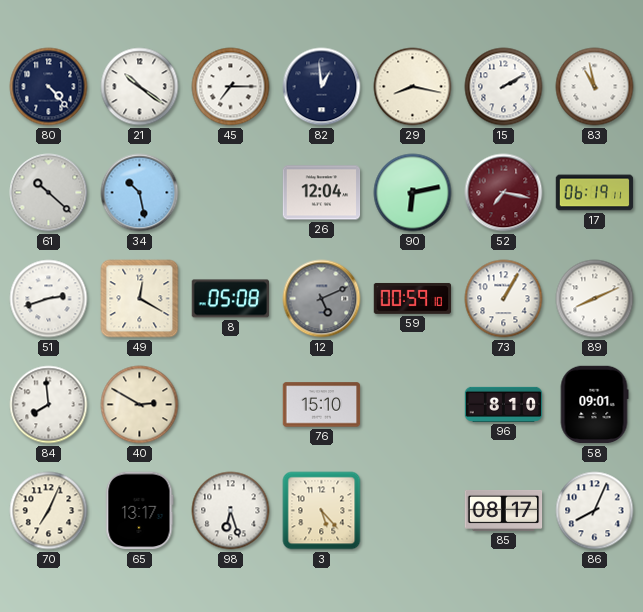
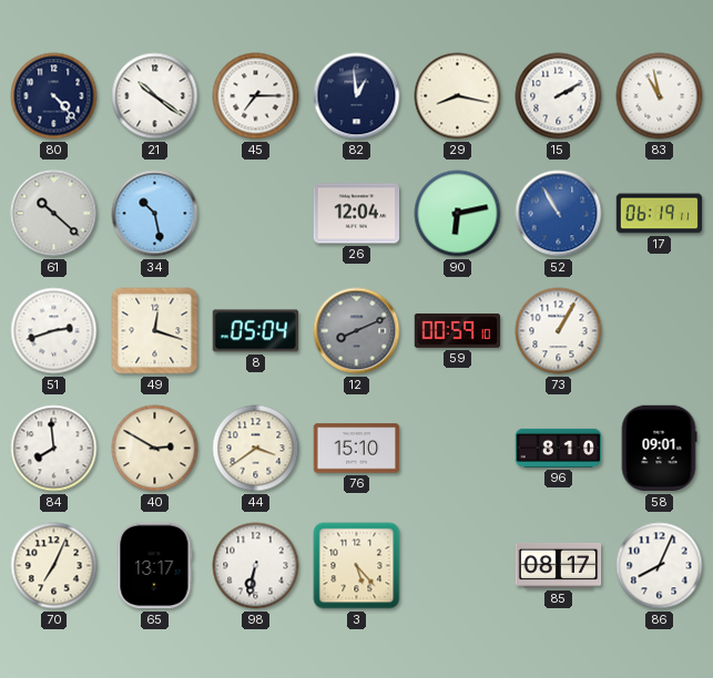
52: 7:17 -> 10:55
52 dial: burgundy -> blue
49: 12:20 -> 12:18
8: 05:08 -> 05:04
12: 5:11 -> 8:11
89: 8:11 -> none
44: none -> 3:39
98: 6:27 -> 6:32
